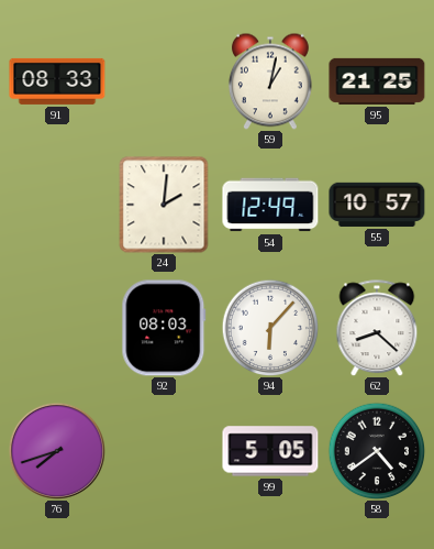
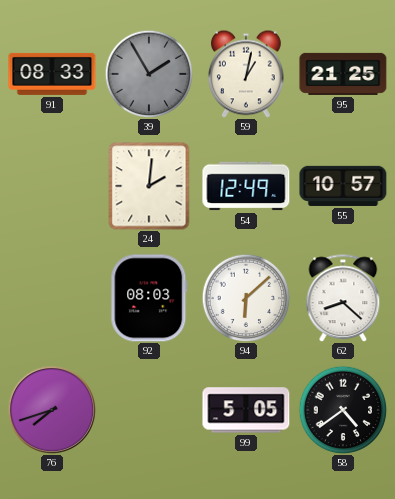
39: none -> 1:55
94: 6:07 -> 6:08
